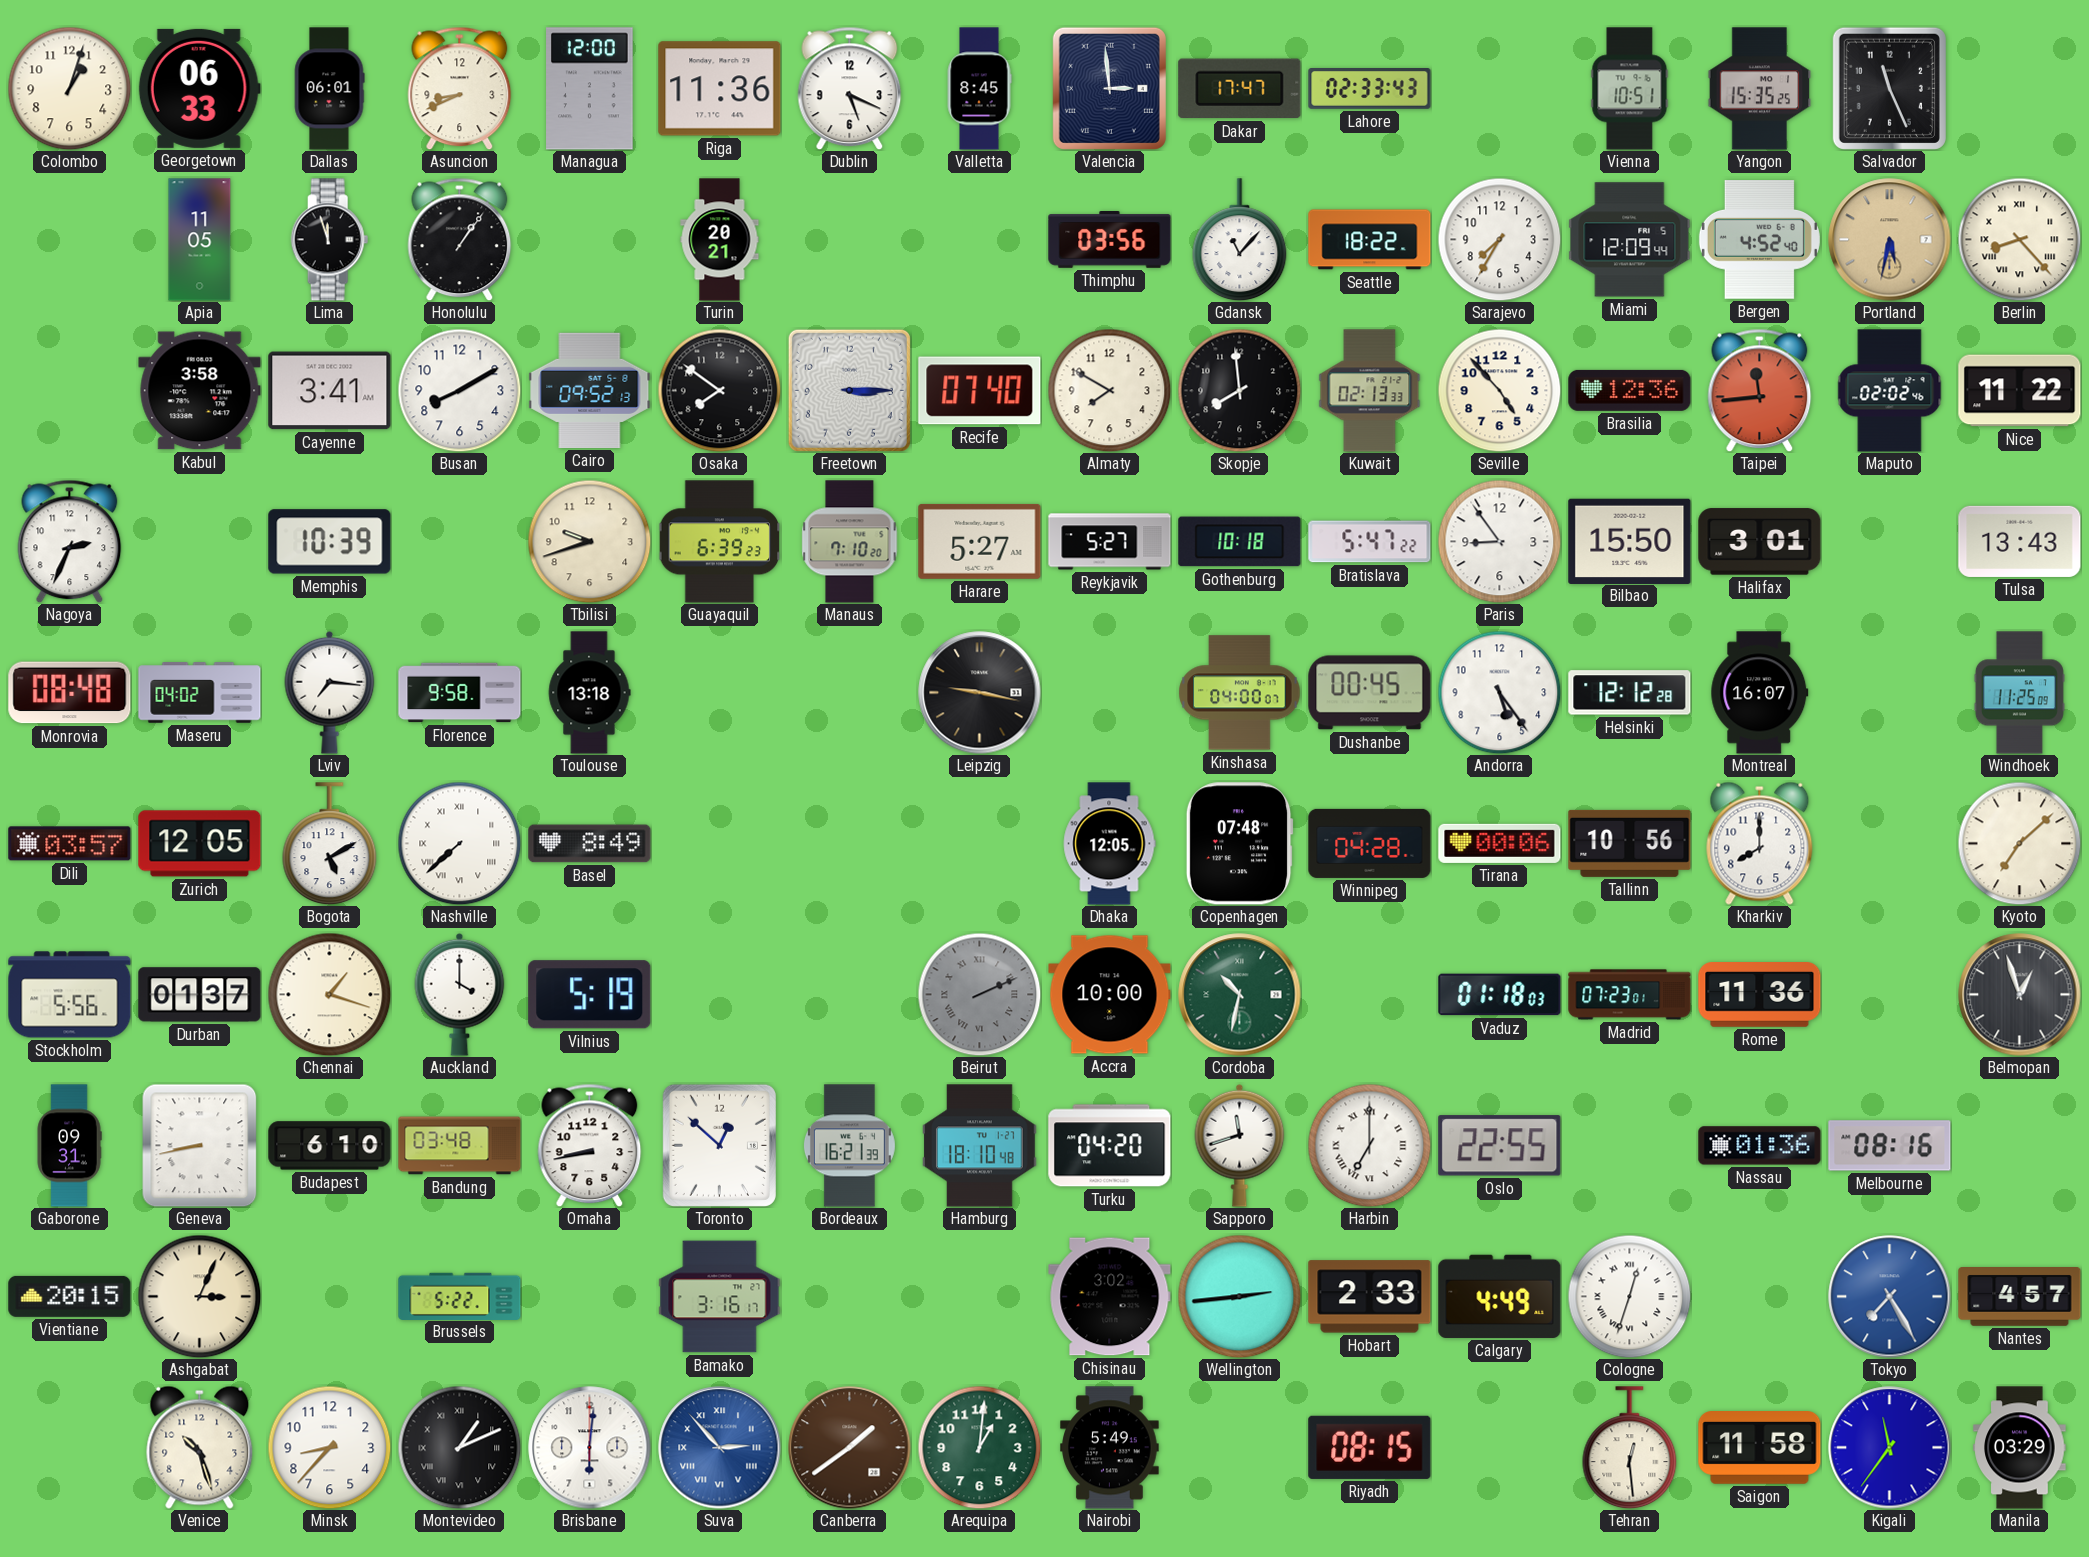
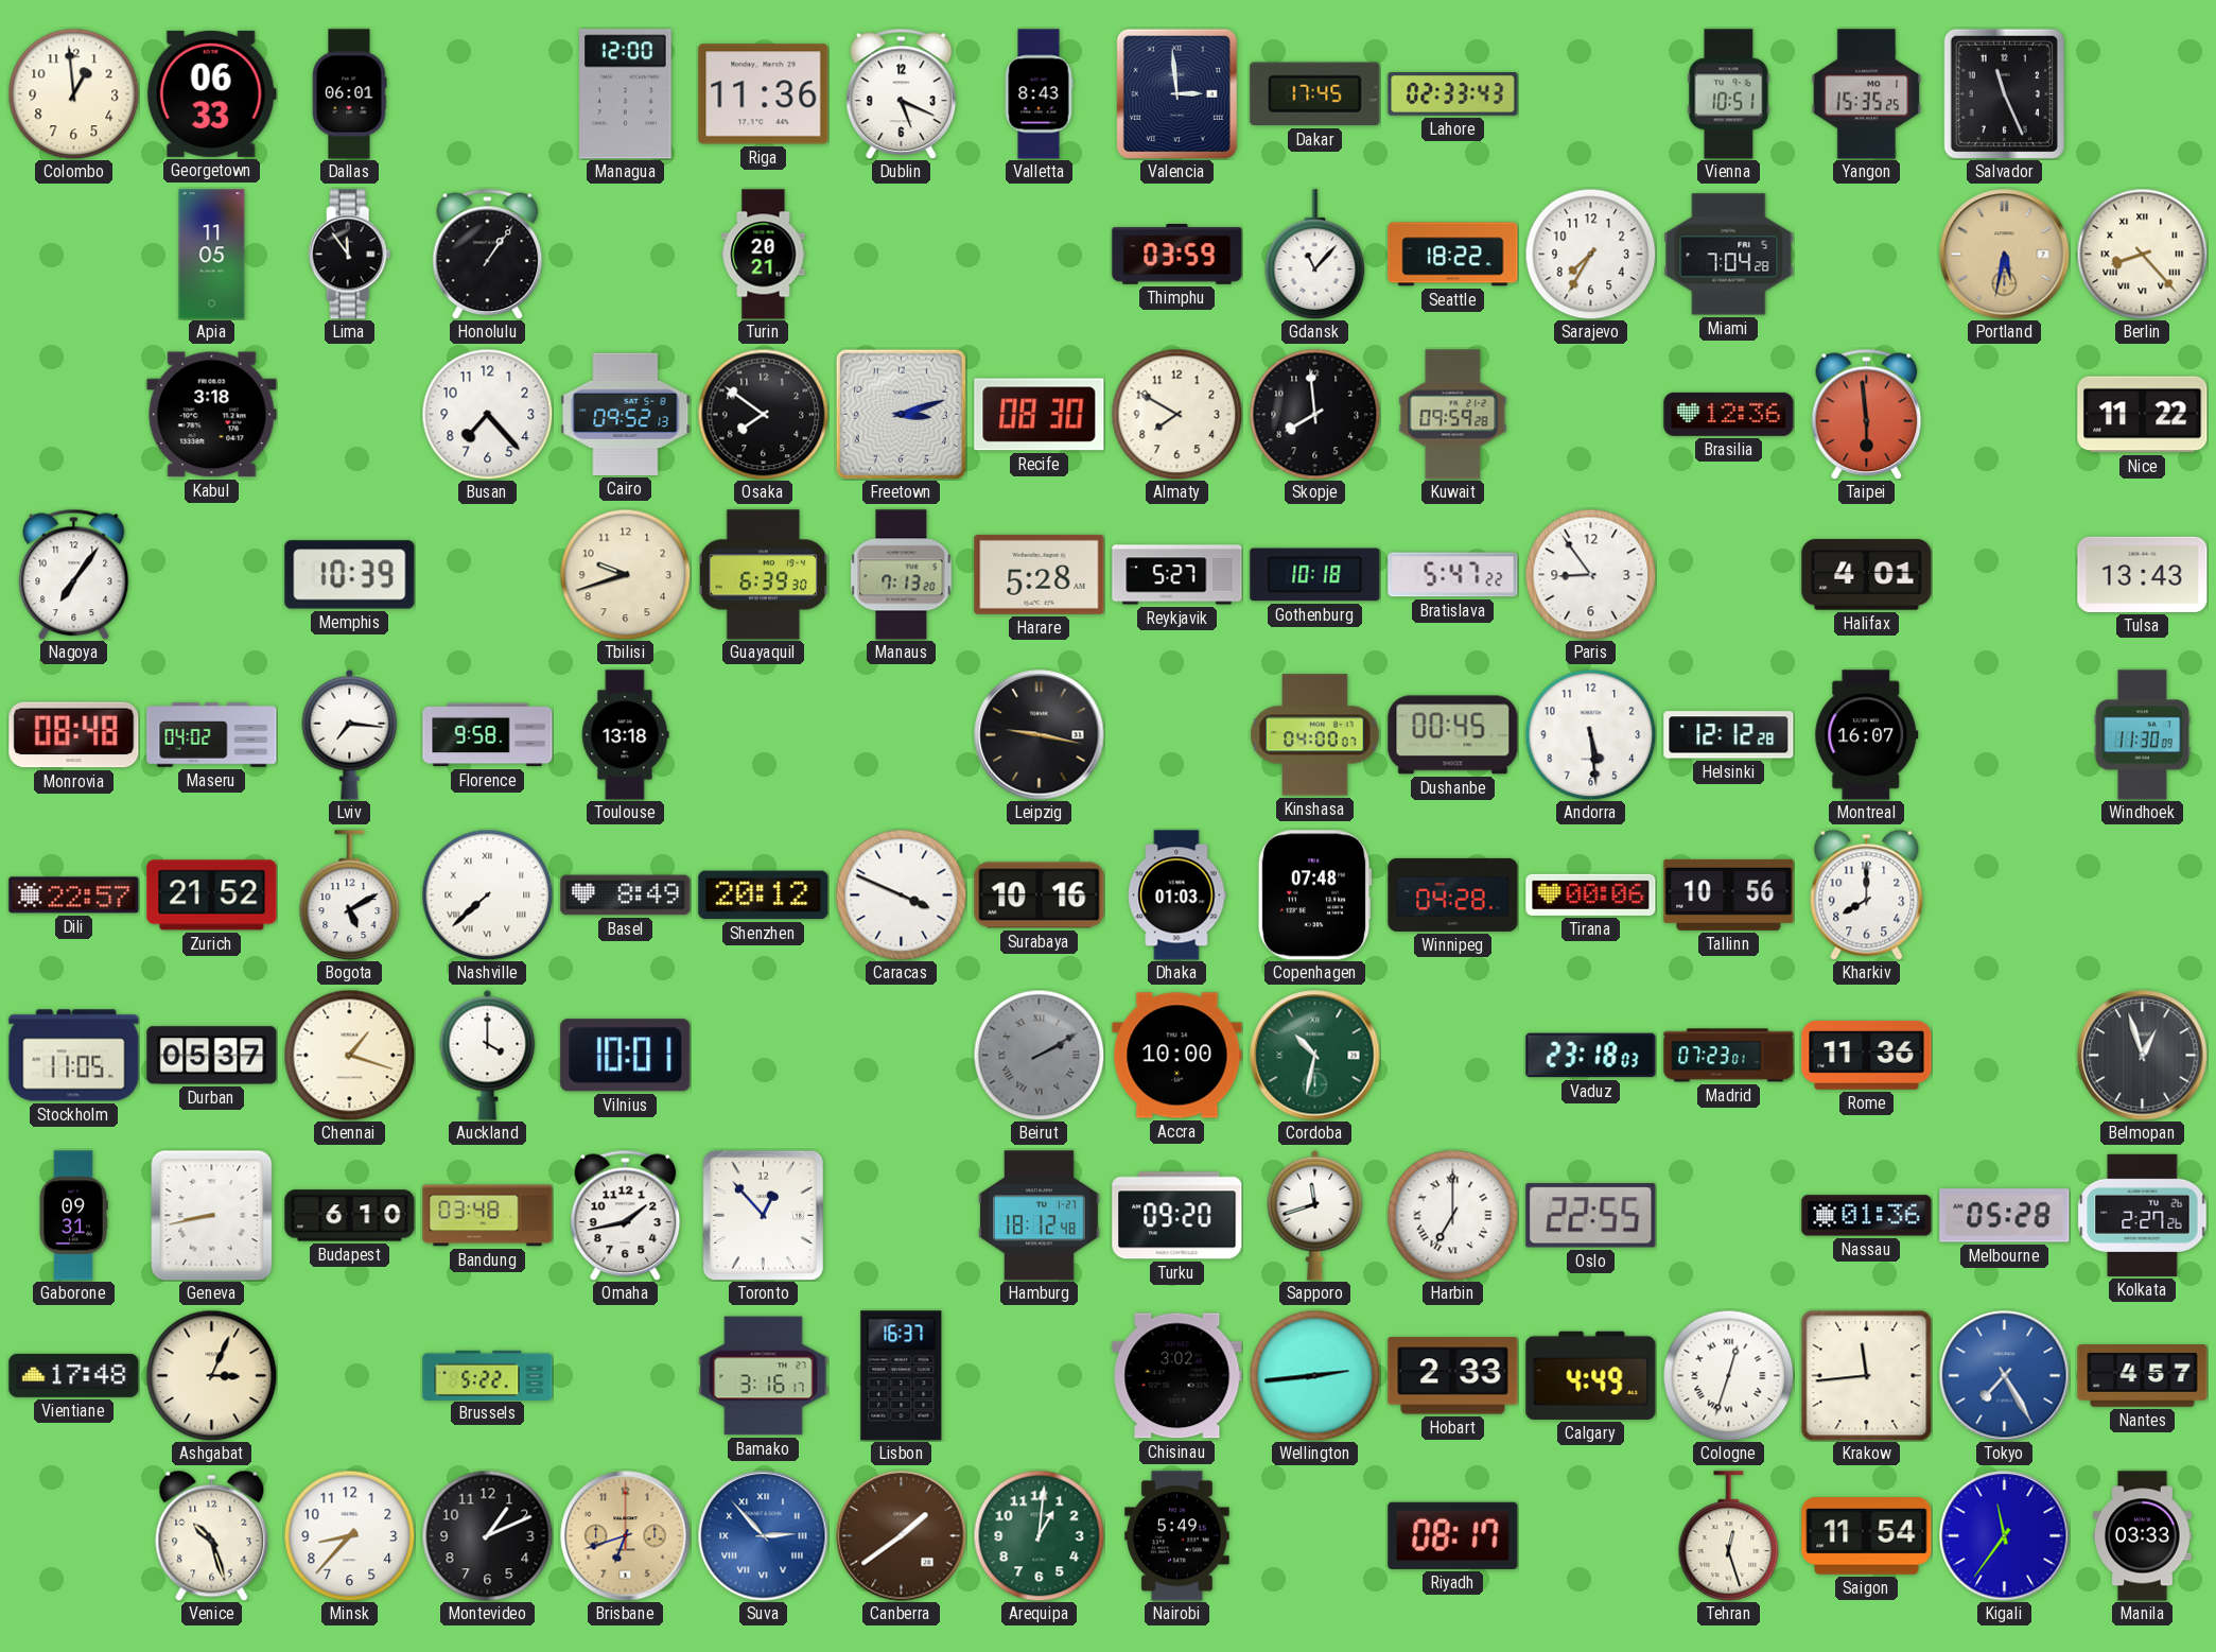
Colombo: 1:03 -> 12:59
Asuncion: 8:41 -> none
Valletta: 8:45 -> 8:43
Dakar: 17:47 -> 17:45
Lima: 11:57 -> 11:54
Thimphu: 03:56 -> 03:59
Miami: 12:09 -> 7:04
Bergen: 4:52 -> none
Kabul: 3:58 -> 3:18
Cayenne: 3:41 -> none
Busan: 8:10 -> 7:23
Freetown: 3:15 -> 3:12
Recife: 07:40 -> 08:30
Kuwait: 02:13 -> 09:59
Seville: 4:53 -> none
Taipei: 11:44 -> 5:59
Maputo: 02:02 -> none
Nagoya: 2:34 -> 7:06
Guayaquil: 6:39:23 -> 6:39:30
Manaus: 7:10 -> 7:13
Harare: 5:27 -> 5:28
Bilbao: 15:50 -> none
Halifax: 3:01 -> 4:01
Andorra: 5:24 -> 5:29
Windhoek: 11:25 -> 11:30
Dili: 03:57 -> 22:57
Zurich: 12:05 -> 21:52
Shenzhen: none -> 20:12
Caracas: none -> 3:49
Surabaya: none -> 10:16
Dhaka: 12:05 -> 01:03
Kyoto: 7:08 -> none
Stockholm: 5:56 -> 11:05
Durban: 01:37 -> 05:37
Vilnius: 5:19 -> 10:01
Beirut: 2:11 -> 2:10
Vaduz: 01:18 -> 23:18
Omaha: 8:43 -> 1:43
Toronto: 12:52 -> 12:53
Bordeaux: 16:21 -> none
Hamburg: 18:10 -> 18:12
Turku: 04:20 -> 09:20
Melbourne: 08:16 -> 05:28
Kolkata: none -> 2:27
Vientiane: 20:15 -> 17:48
Lisbon: none -> 16:37
Krakow: none -> 11:44
Montevideo numerals: Roman -> Arabic
Brisbane: 6:01 -> 6:42
Brisbane dial: white -> champagne
Riyadh: 08:15 -> 08:17
Tehran: 12:29 -> 12:27
Saigon: 11:58 -> 11:54
Manila: 03:29 -> 03:33
